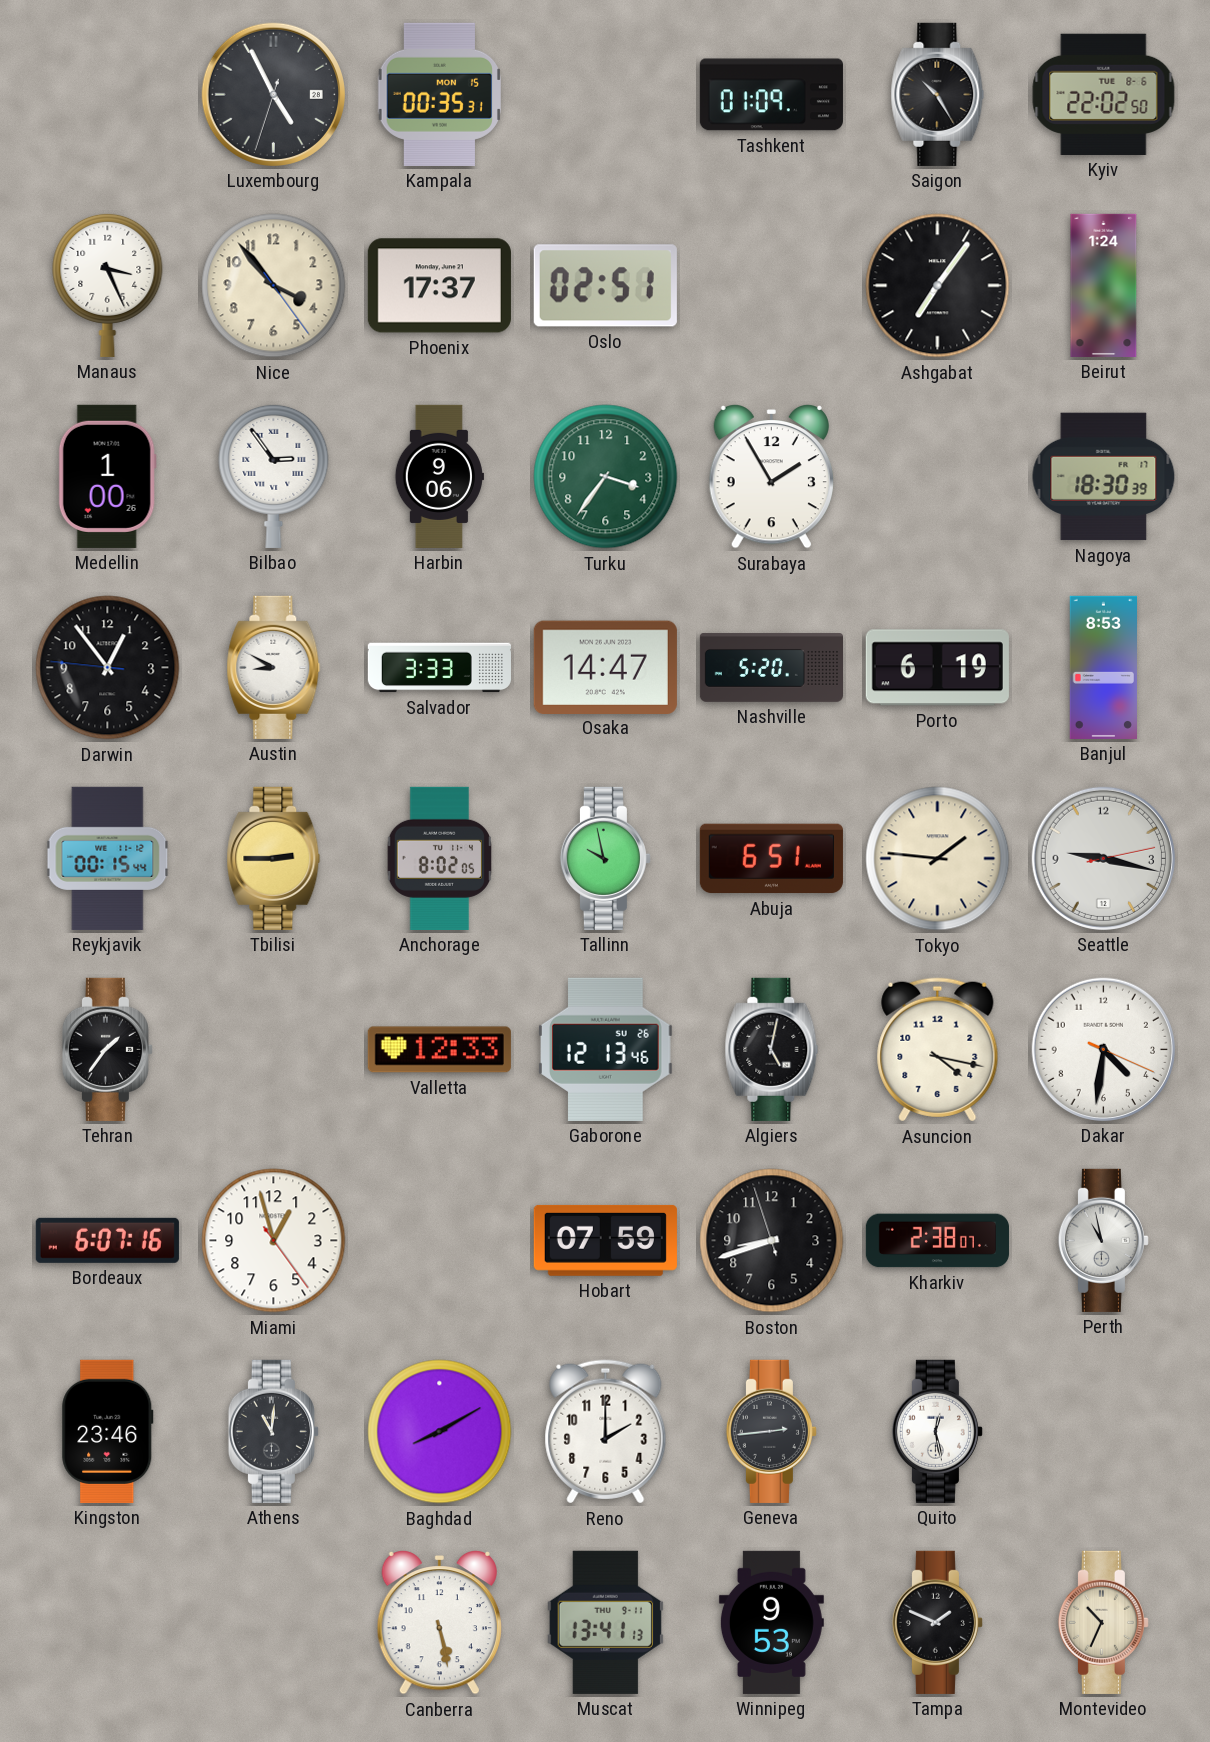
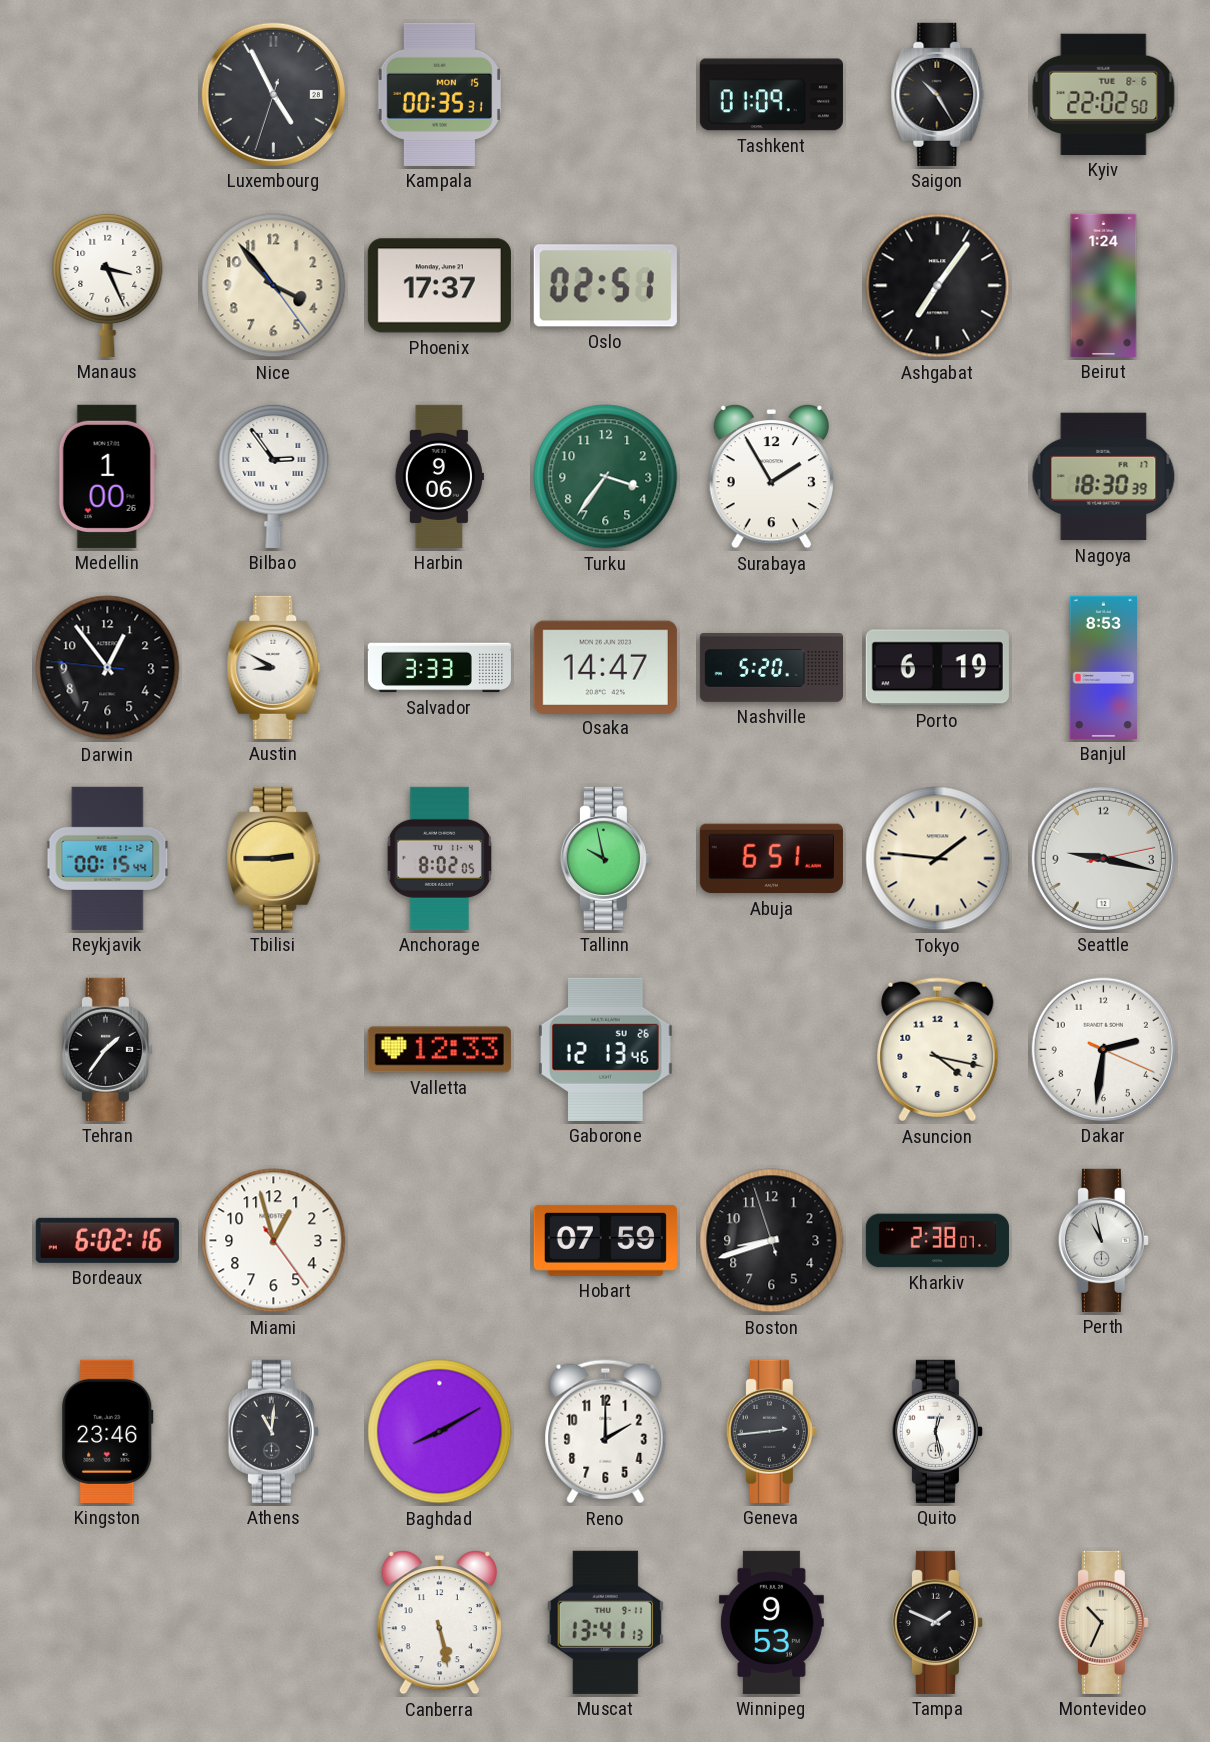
Algiers: 5:02 -> none
Dakar: 4:31 -> 2:31
Bordeaux: 6:07 -> 6:02
